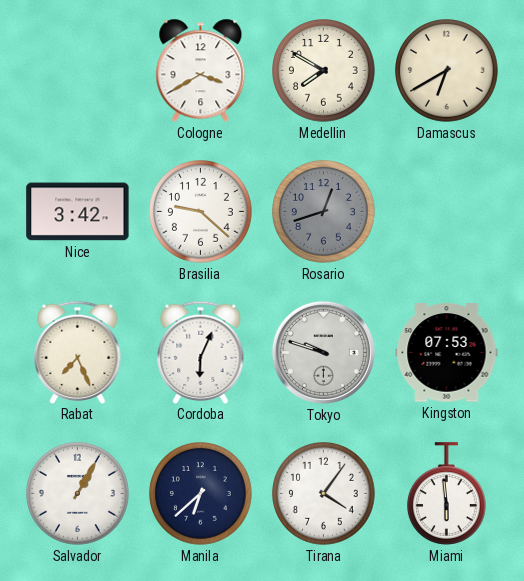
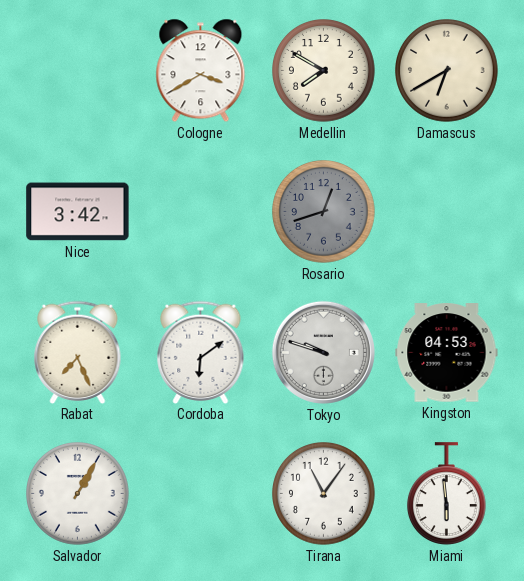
Brasilia: 9:22 -> none
Cordoba: 6:04 -> 6:09
Kingston: 07:53 -> 04:53
Manila: 6:38 -> none
Tirana: 4:06 -> 11:06
